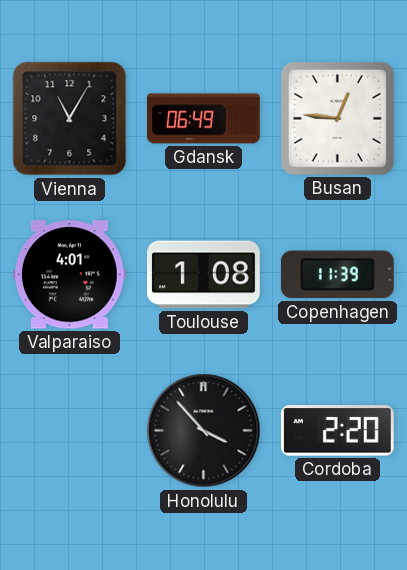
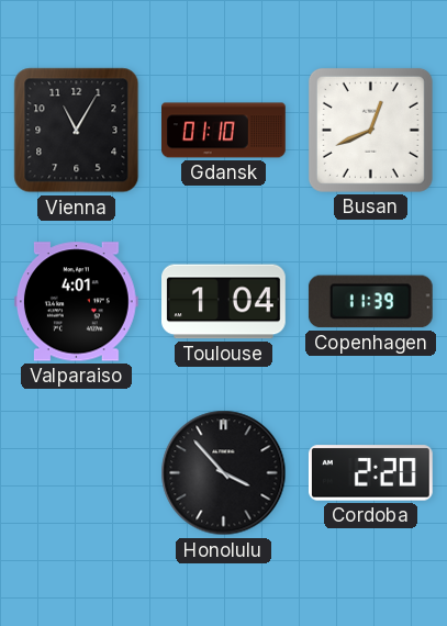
Gdansk: 06:49 -> 01:10
Busan: 12:46 -> 12:41
Toulouse: 1:08 -> 1:04
